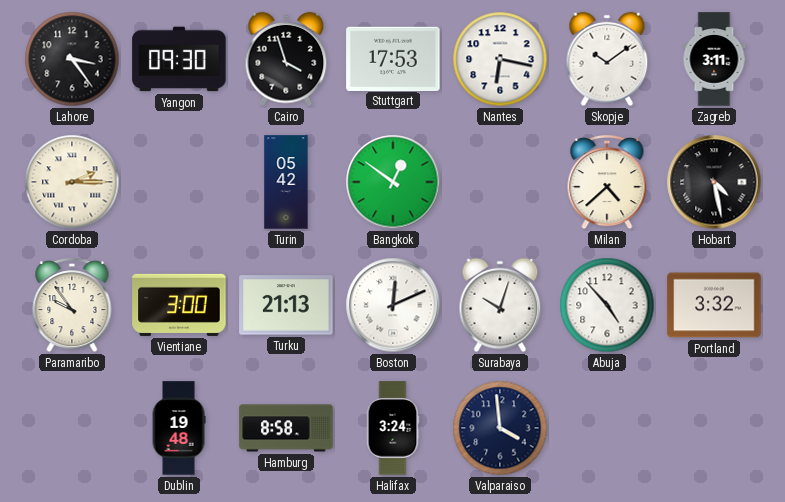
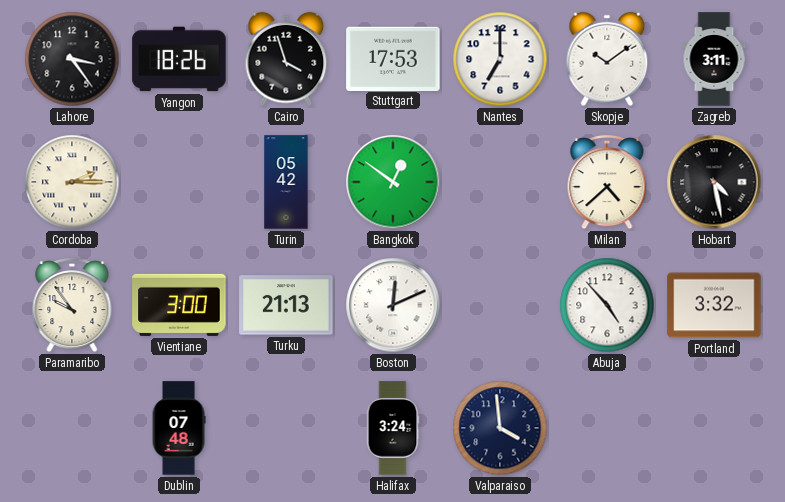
Yangon: 09:30 -> 18:26
Nantes: 6:17 -> 7:00
Surabaya: 10:03 -> none
Dublin: 19:48 -> 07:48
Hamburg: 8:58 -> none
